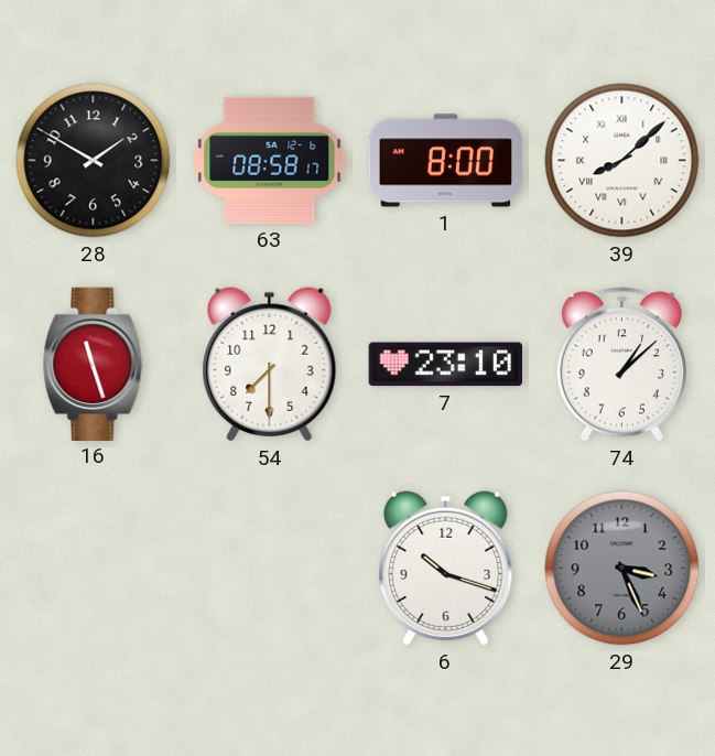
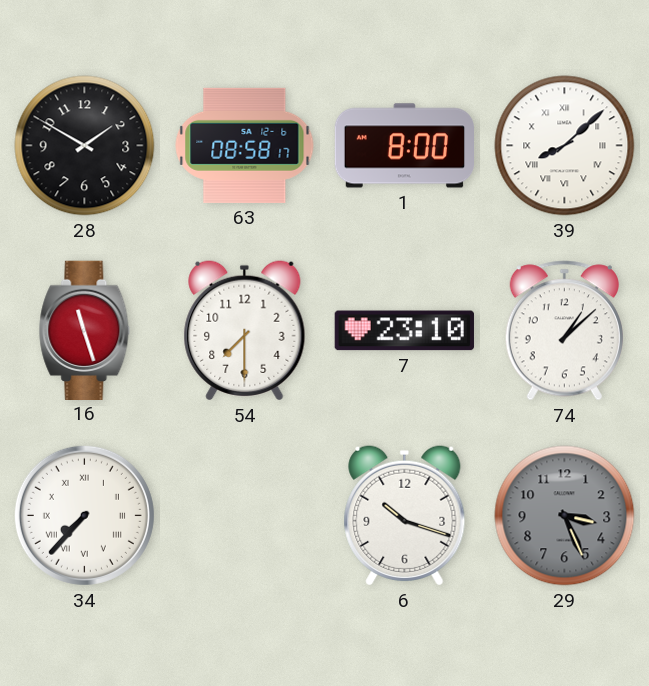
34: none -> 7:37
